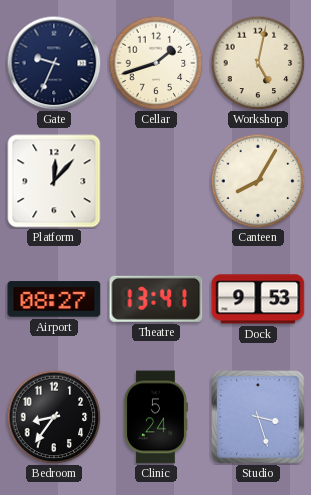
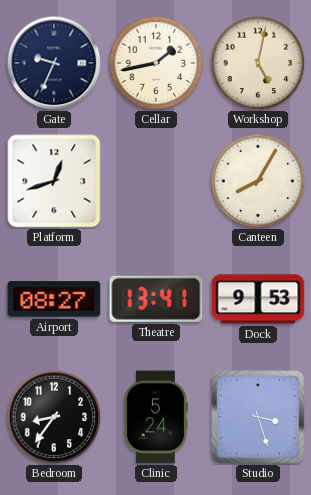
Cellar: 1:42 -> 1:43
Platform: 12:07 -> 12:42
